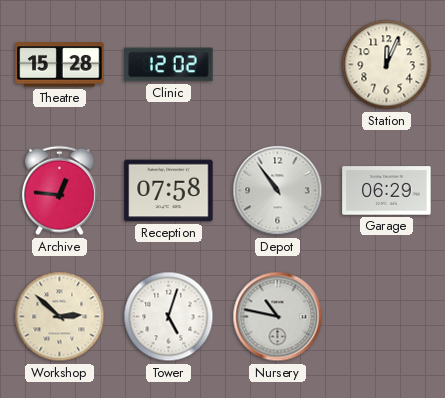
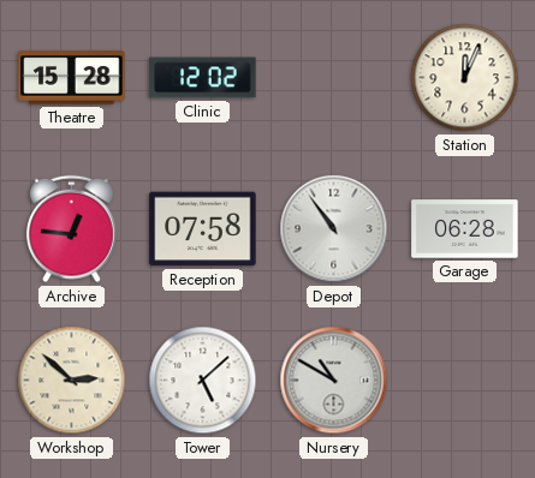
Garage: 06:29 -> 06:28
Tower: 5:03 -> 5:08
Nursery: 10:47 -> 10:50
